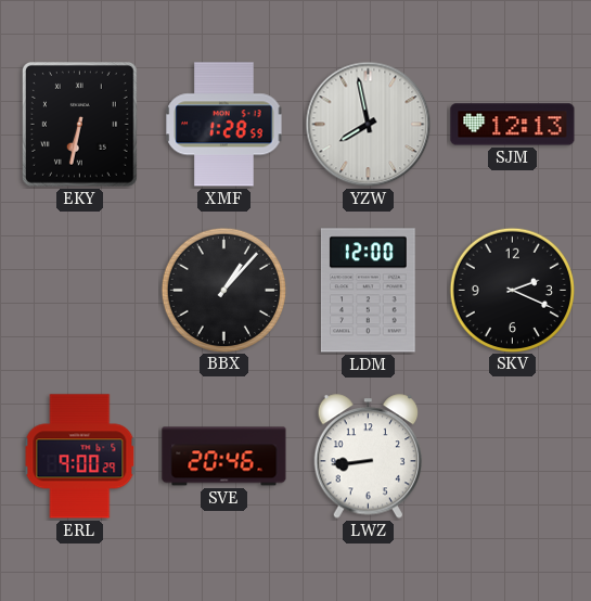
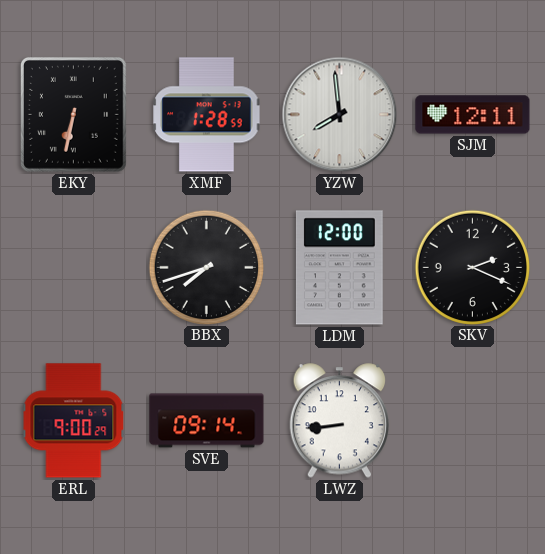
YZW: 7:58 -> 7:59
SJM: 12:13 -> 12:11
BBX: 1:07 -> 7:42
SVE: 20:46 -> 09:14
